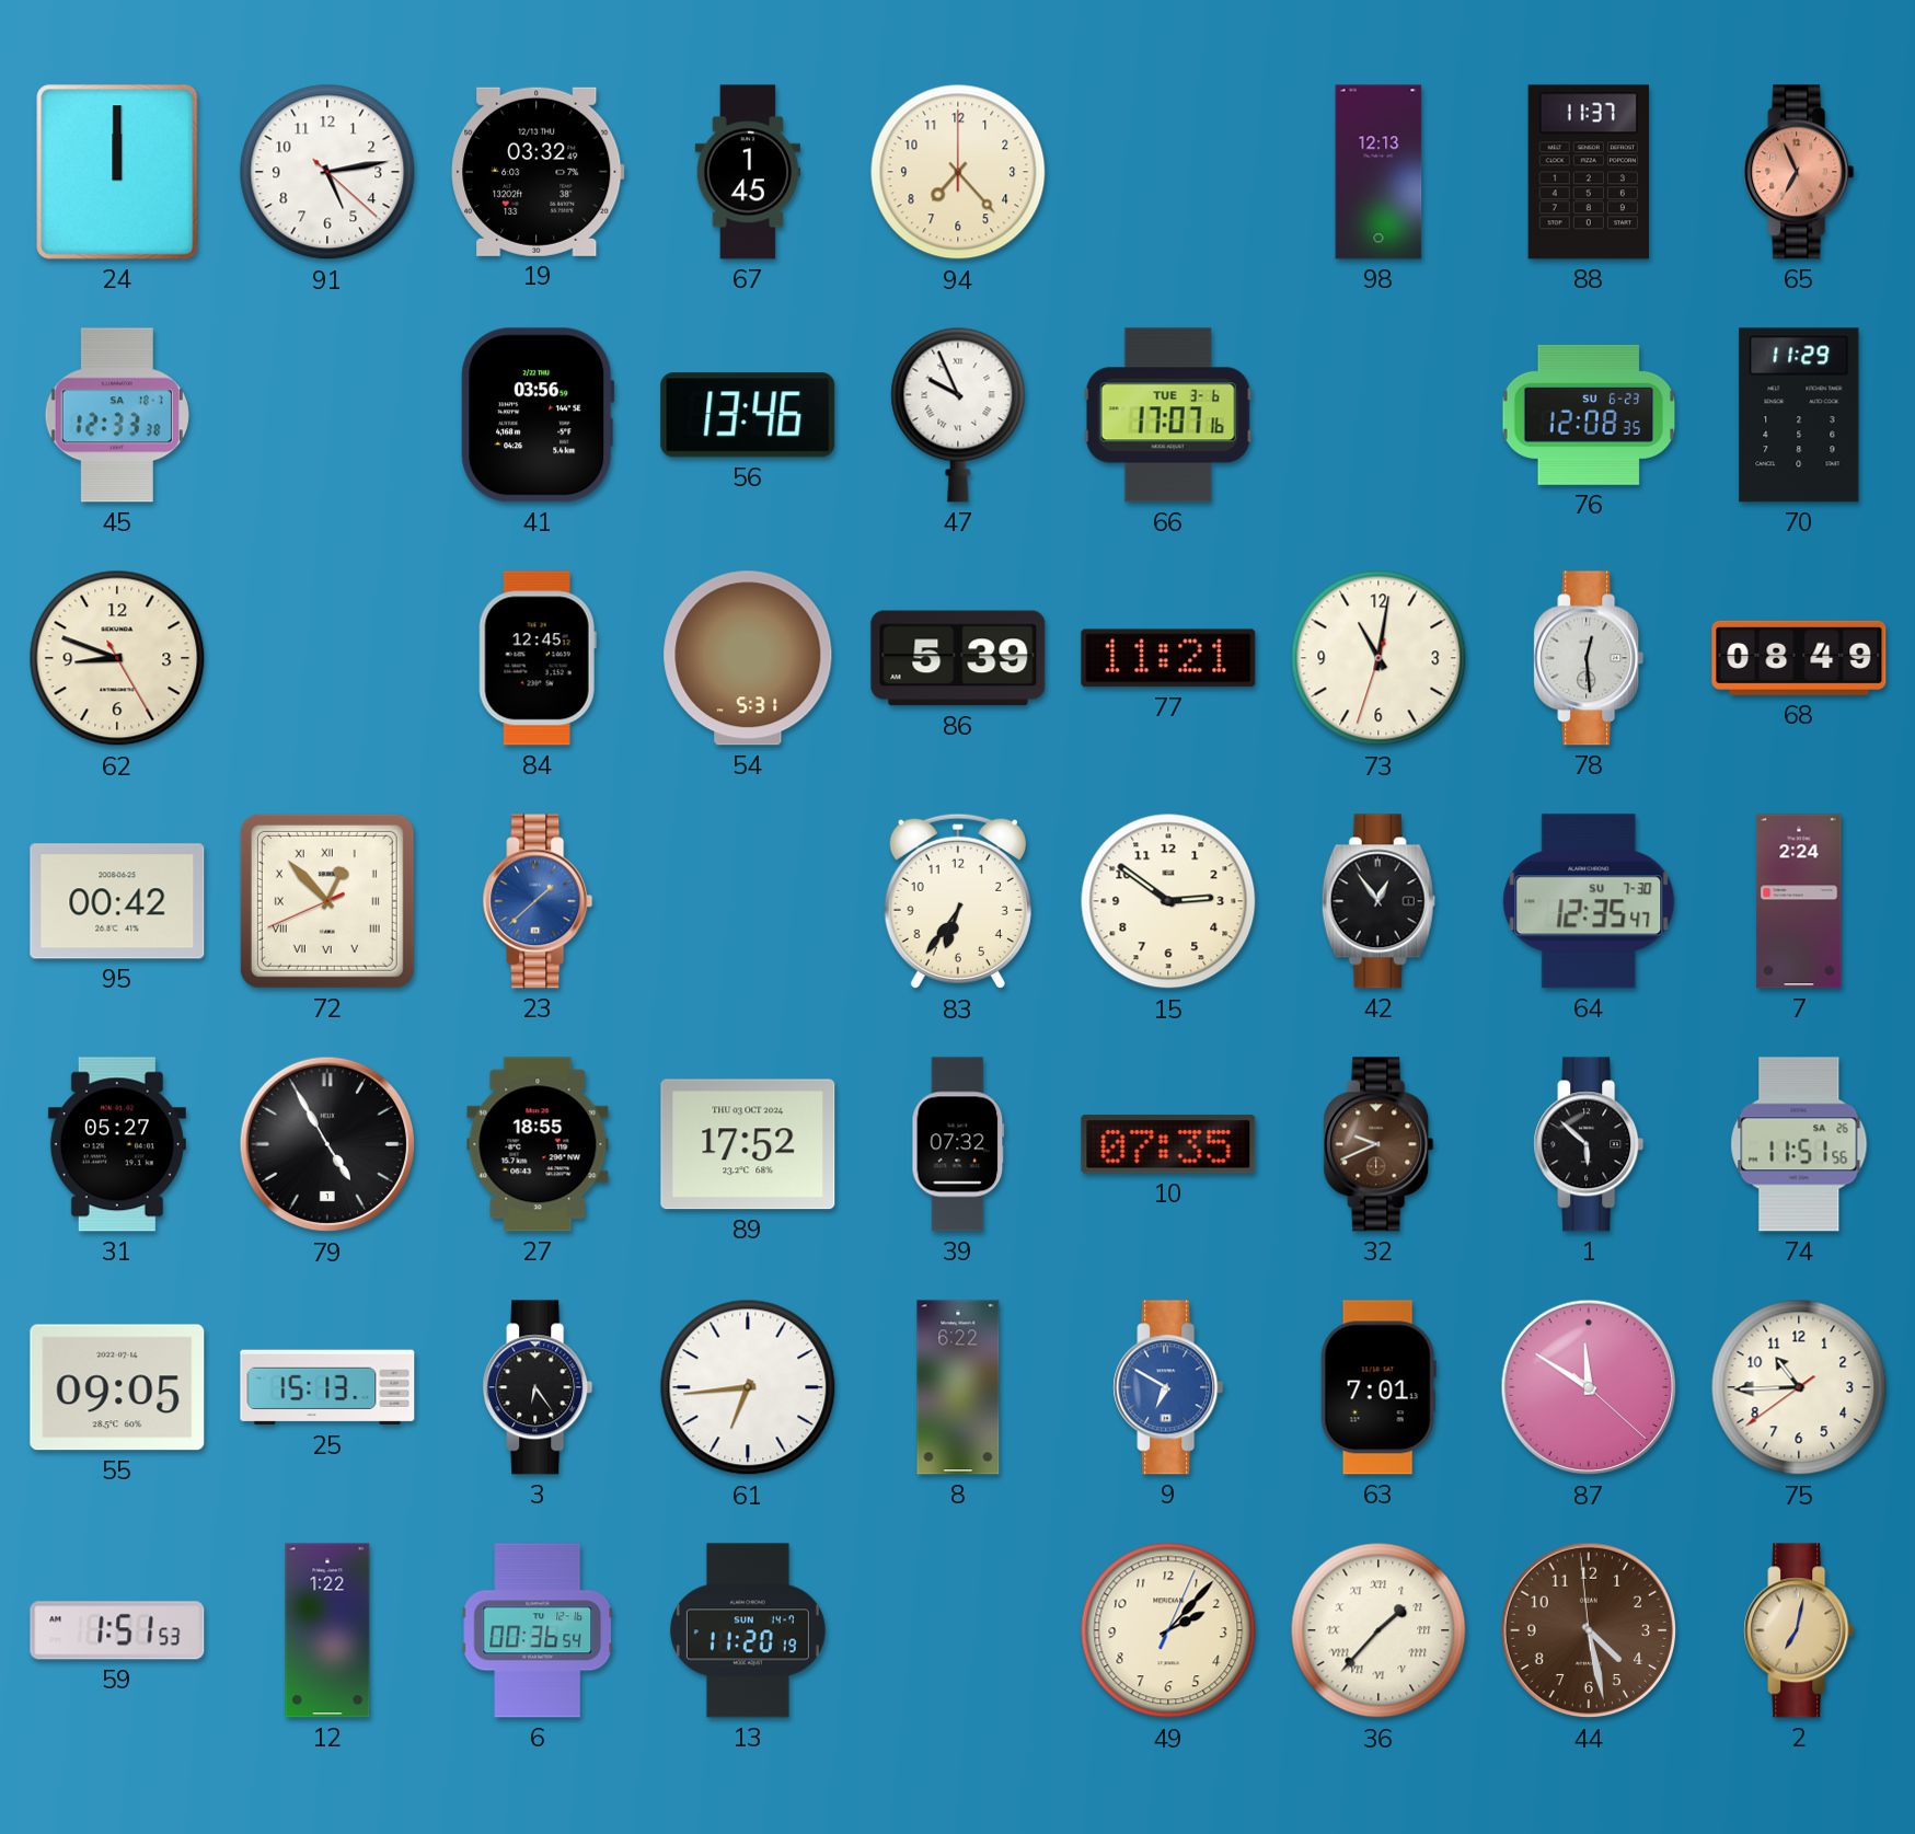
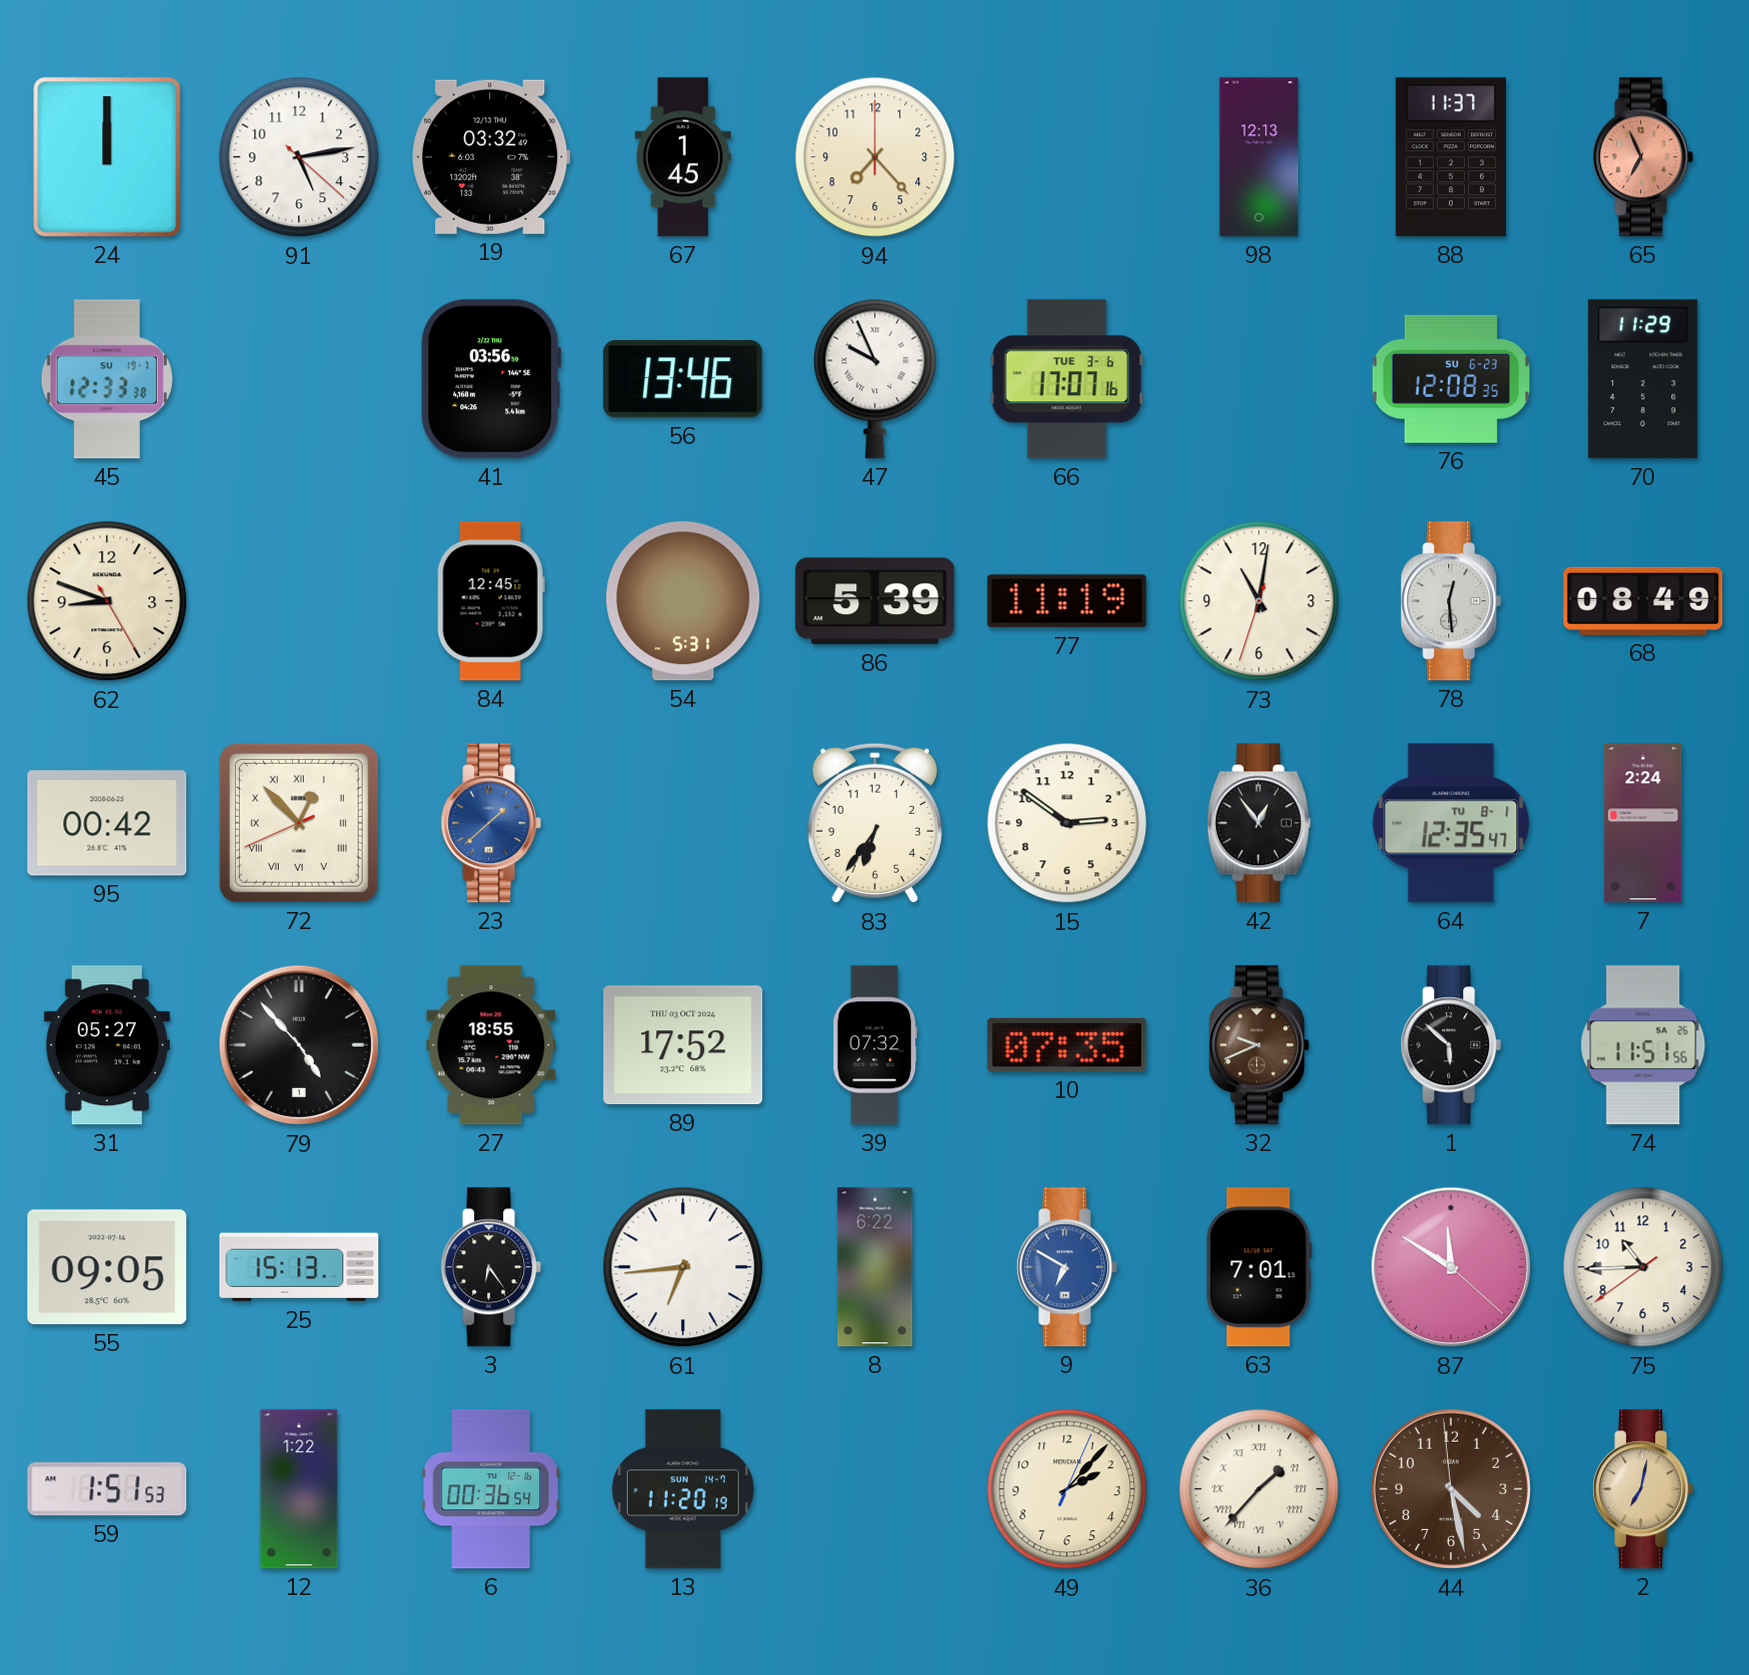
45 date: SA 18-7 -> SU 19-7
77: 11:21 -> 11:19
64 date: SU 7-30 -> TU 8-1
79: 4:55 -> 4:53
